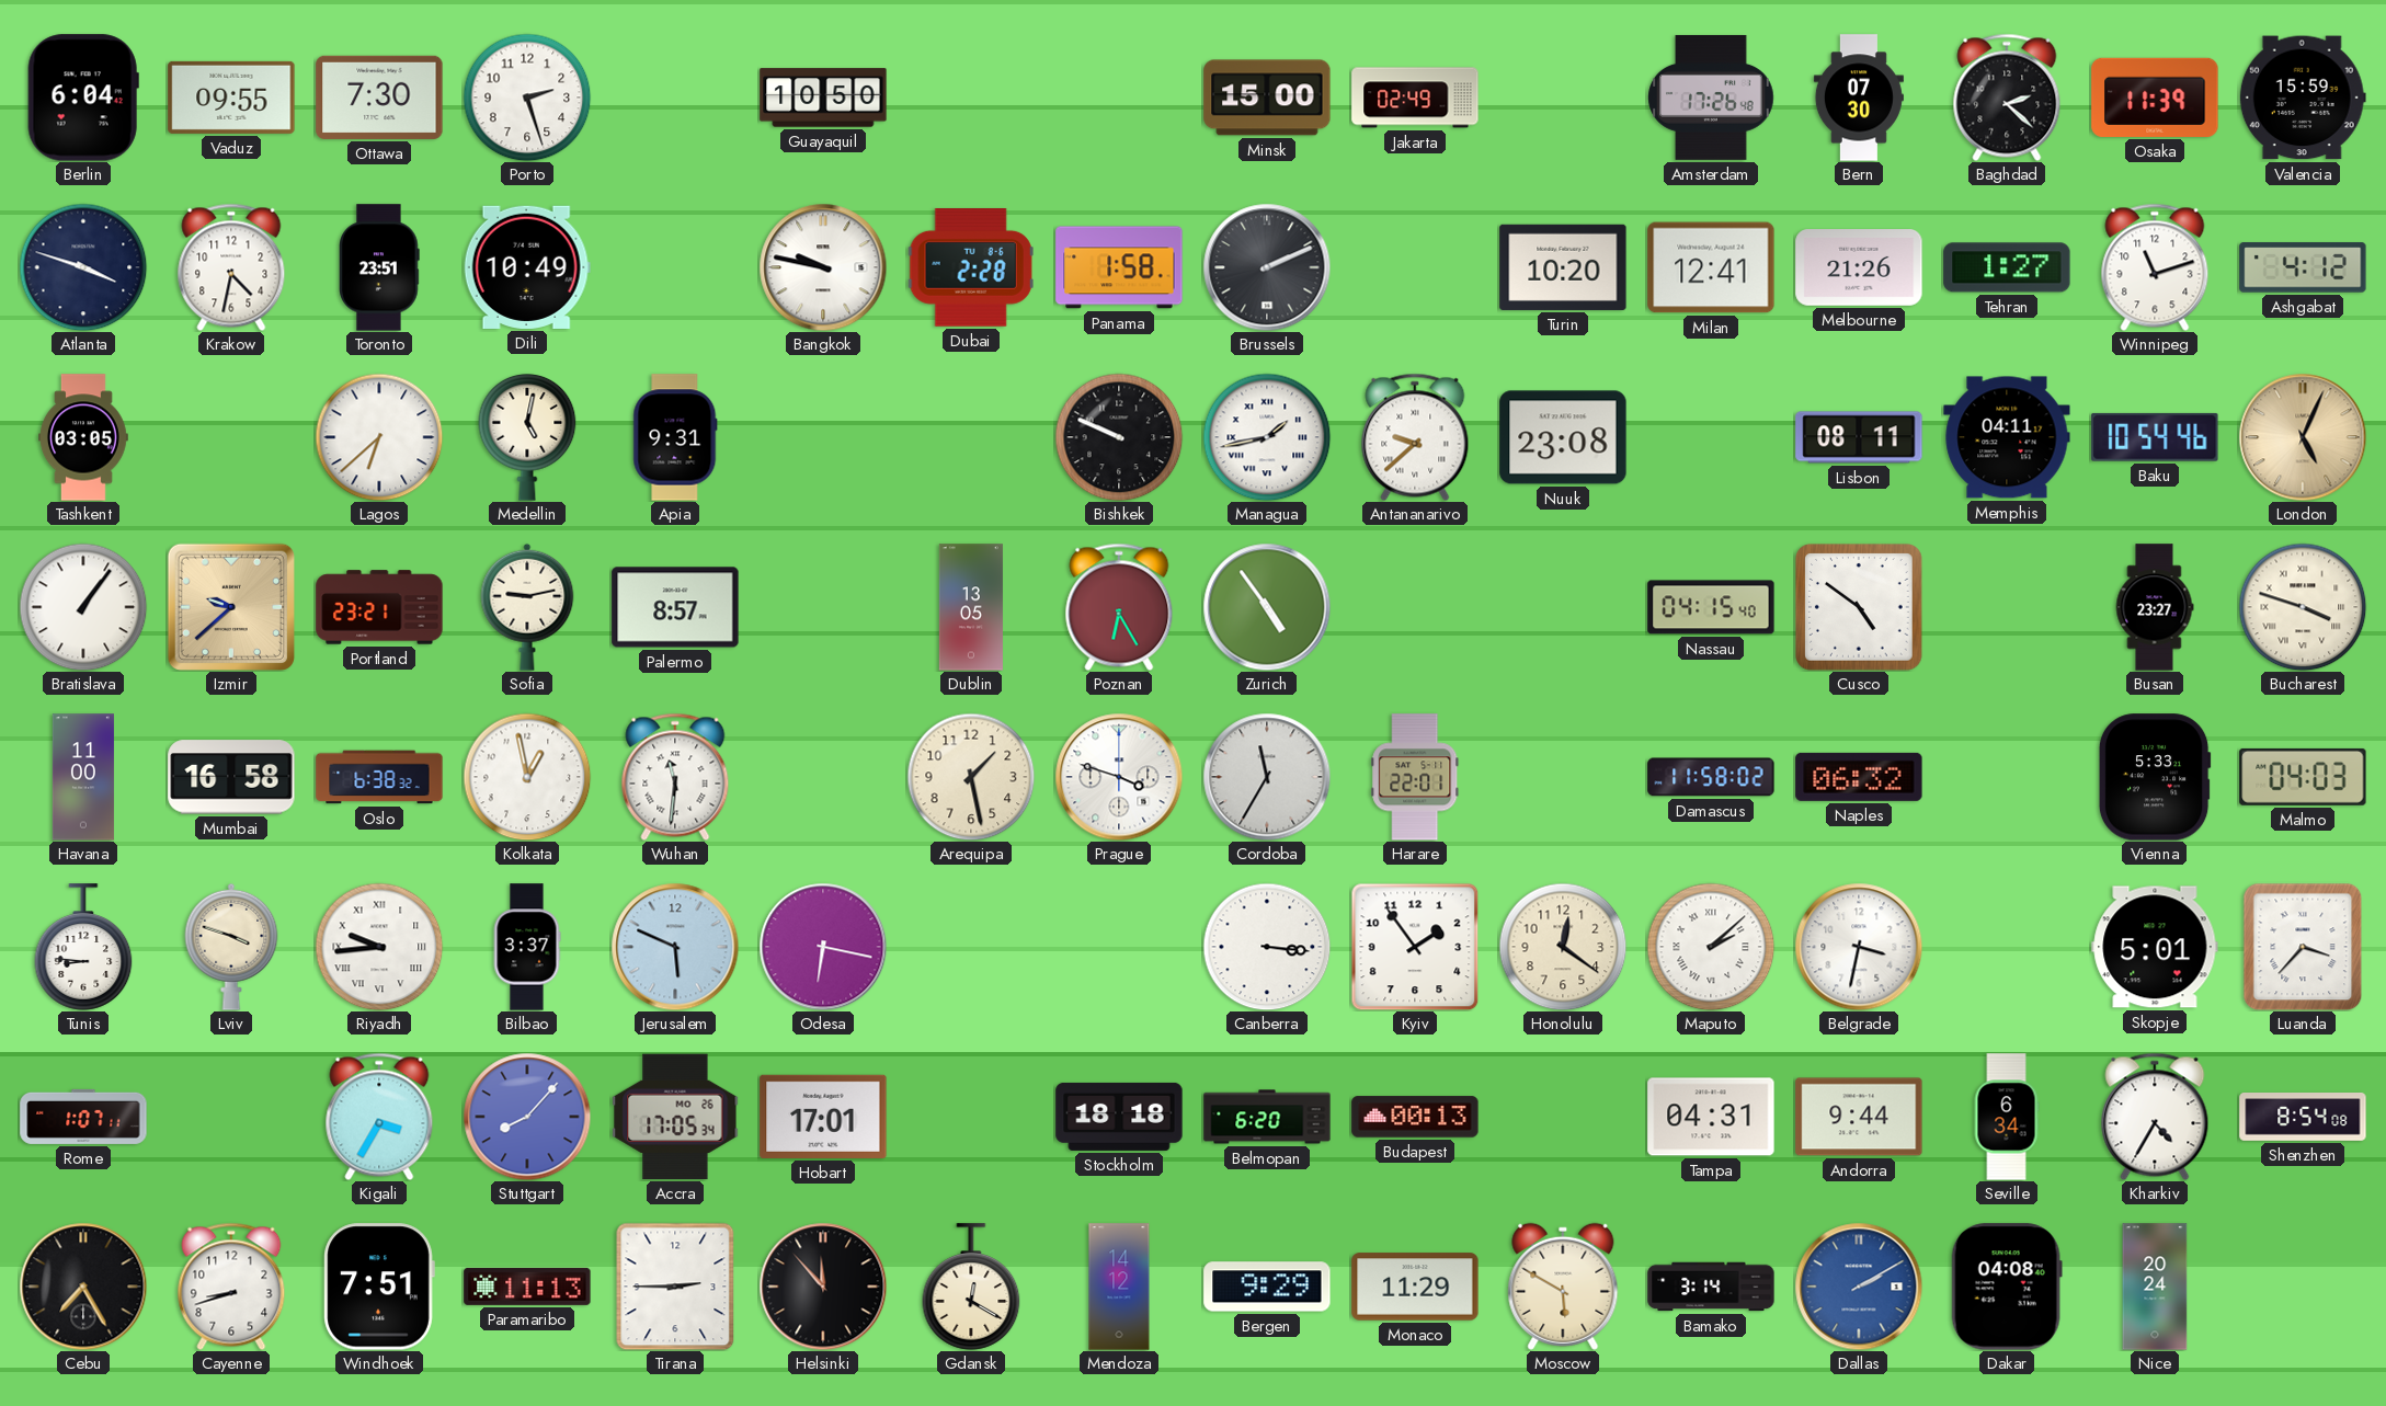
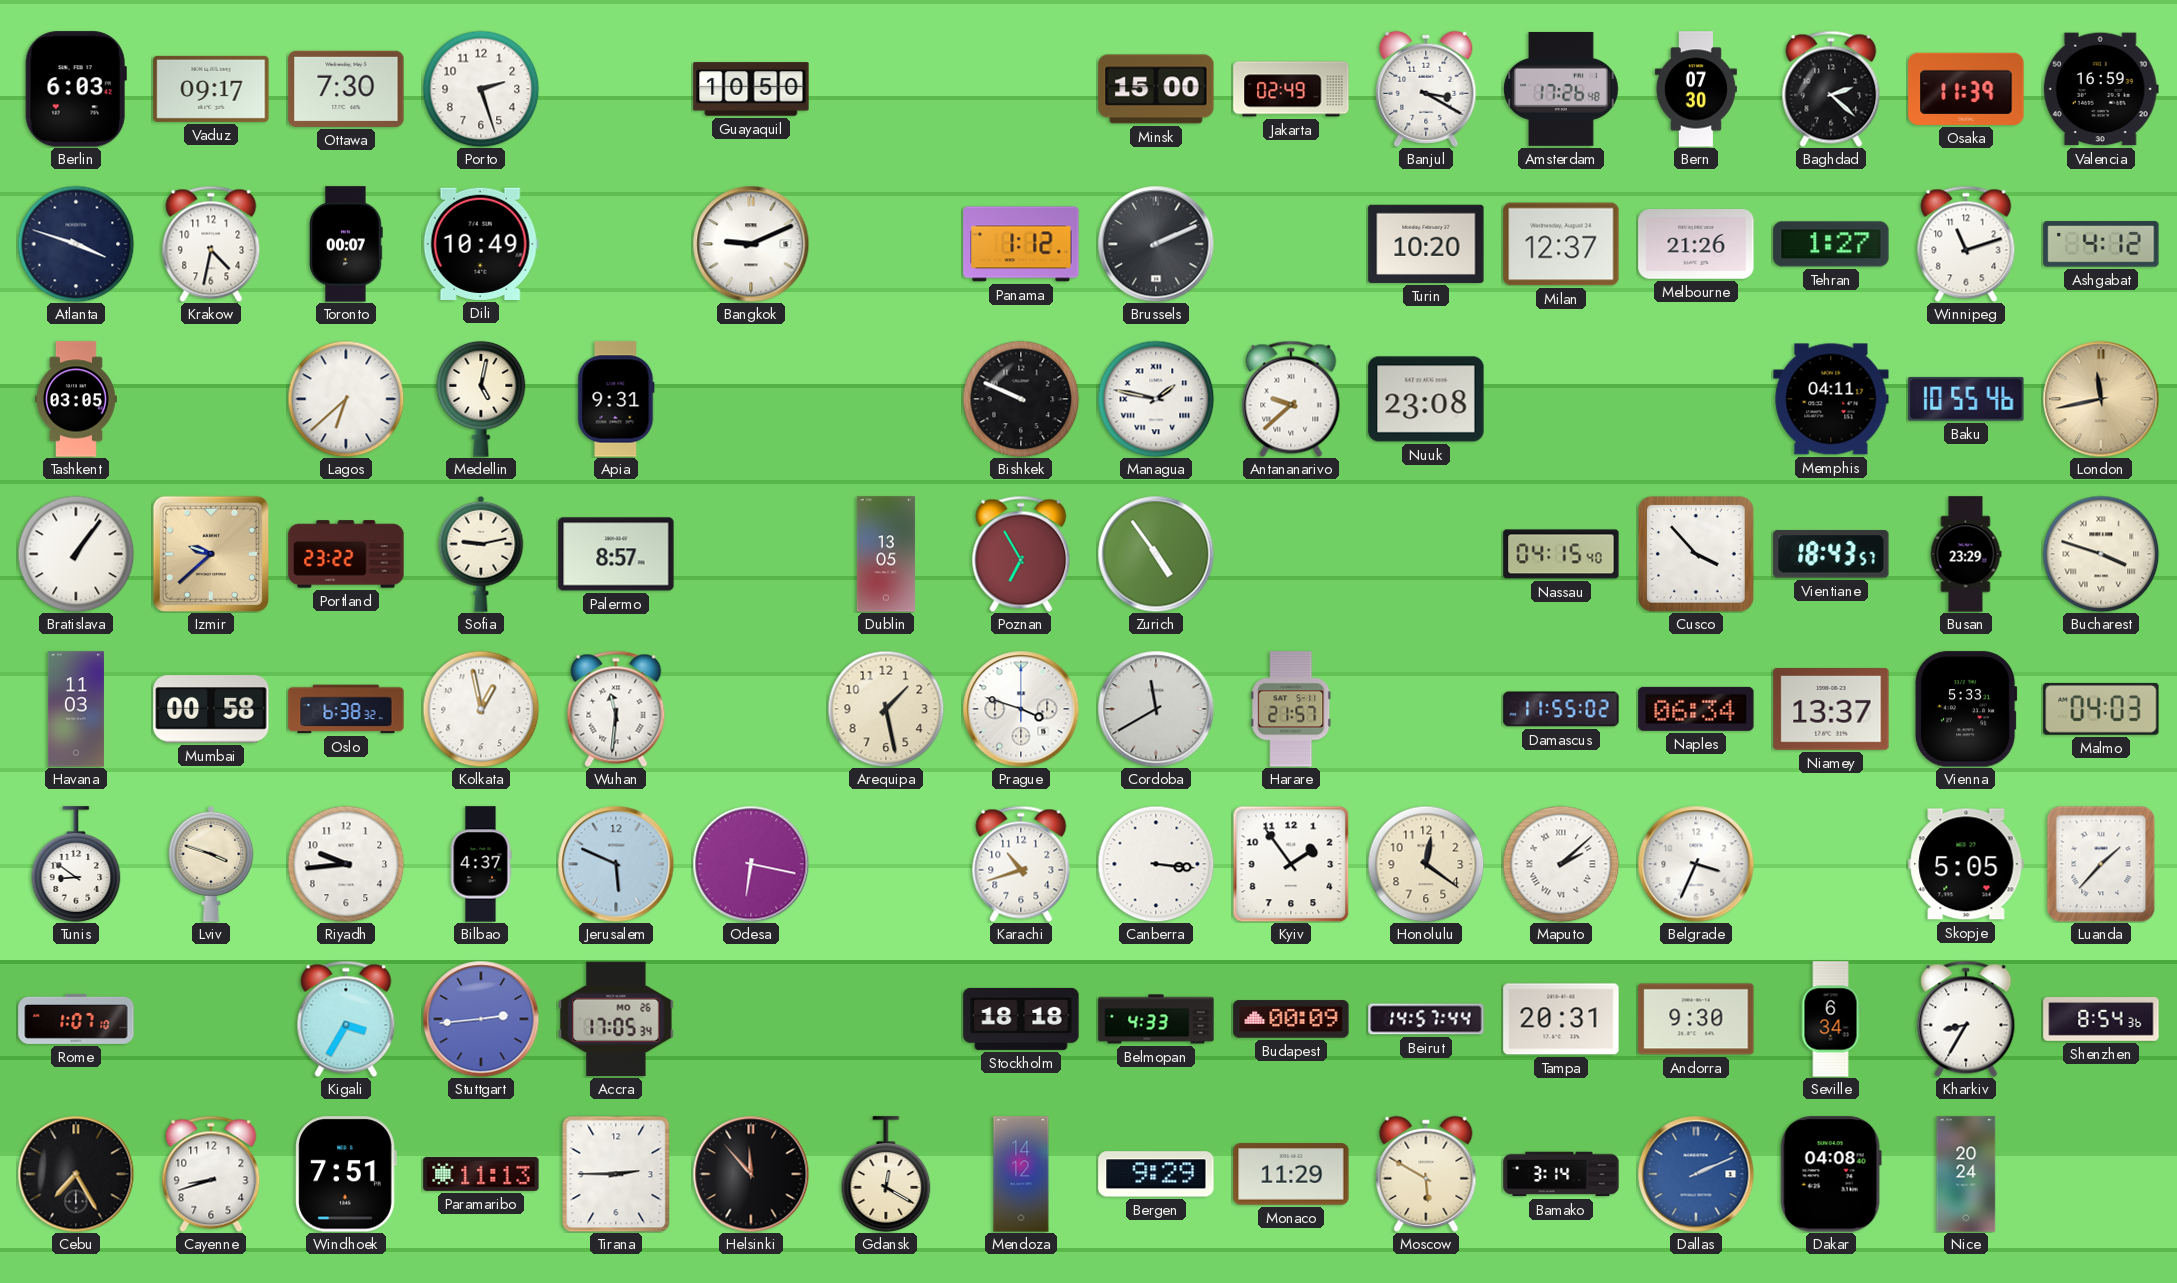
Berlin: 6:04 -> 6:03
Vaduz: 09:55 -> 09:17
Banjul: none -> 3:20
Valencia: 15:59 -> 16:59
Toronto: 23:51 -> 00:07
Bangkok: 9:47 -> 9:11
Dubai: 2:28 -> none
Panama: 1:58 -> 1:12
Milan: 12:41 -> 12:37
Managua: 1:43 -> 1:47
Lisbon: 08:11 -> none
Baku: 10:54 -> 10:55
London: 5:04 -> 11:43
Portland: 23:21 -> 23:22
Poznan: 6:25 -> 6:55
Cusco: 4:51 -> 3:53
Vientiane: none -> 18:43
Busan: 23:27 -> 23:29
Havana: 11:00 -> 11:03
Mumbai: 16:58 -> 00:58
Cordoba: 11:35 -> 11:40
Harare: 22:01 -> 21:57
Damascus: 11:58 -> 11:55
Naples: 06:32 -> 06:34
Niamey: none -> 13:37
Tunis: 8:46 -> 8:51
Riyadh numerals: Roman -> Arabic
Bilbao: 3:37 -> 4:37
Karachi: none -> 10:42
Belgrade: 3:32 -> 3:34
Skopje: 5:01 -> 5:05
Luanda: 3:37 -> 1:37
Rome: 1:07:11 -> 1:07:10
Stuttgart: 8:07 -> 2:44
Hobart: 17:01 -> none
Belmopan: 6:20 -> 4:33
Budapest: 00:13 -> 00:09
Beirut: none -> 14:57
Tampa: 04:31 -> 20:31
Andorra: 9:44 -> 9:30
Kharkiv: 4:35 -> 8:35
Shenzhen: 8:54:08 -> 8:54:36
Dallas: 2:10 -> 2:11
